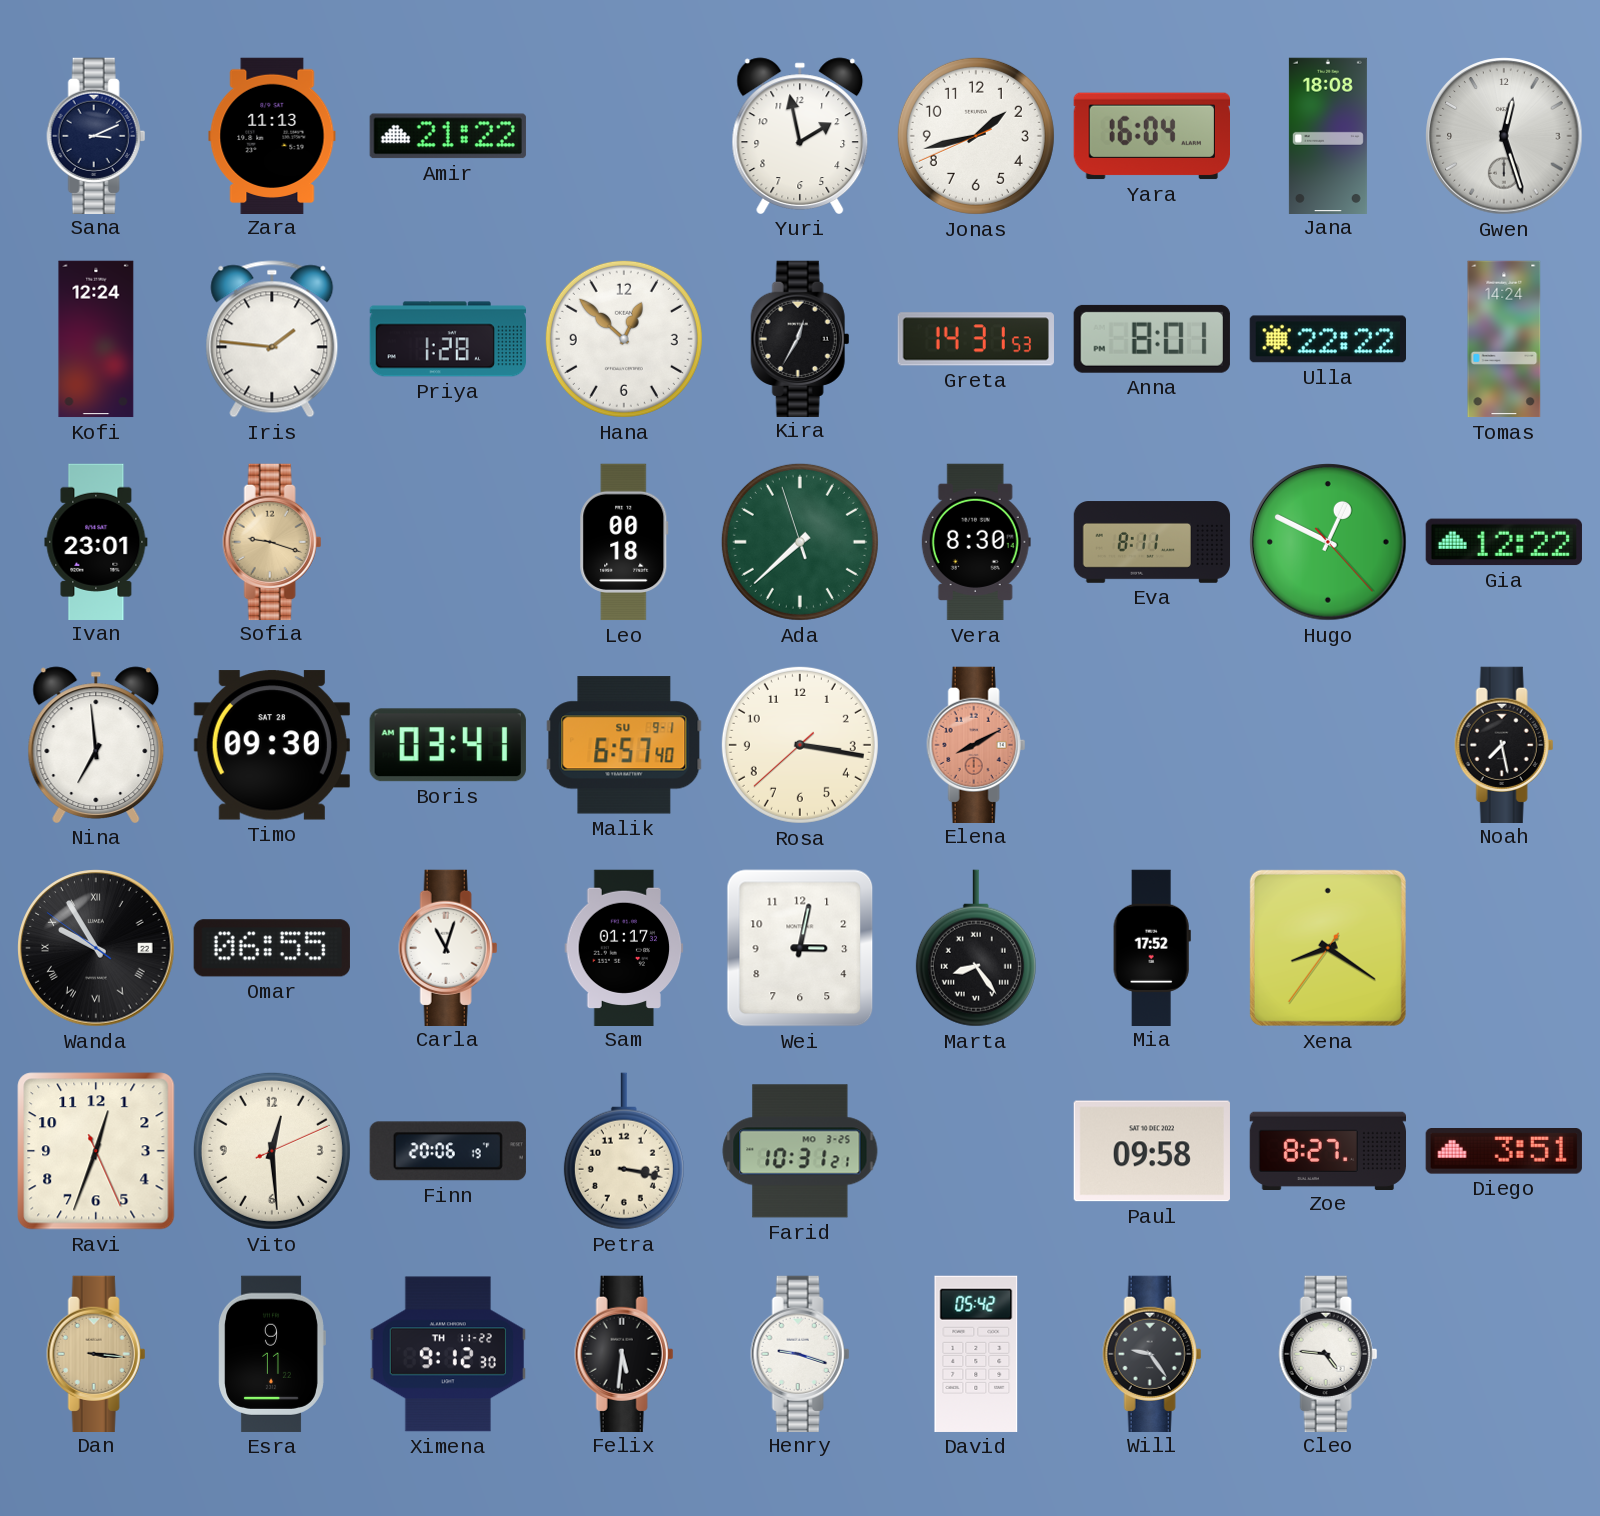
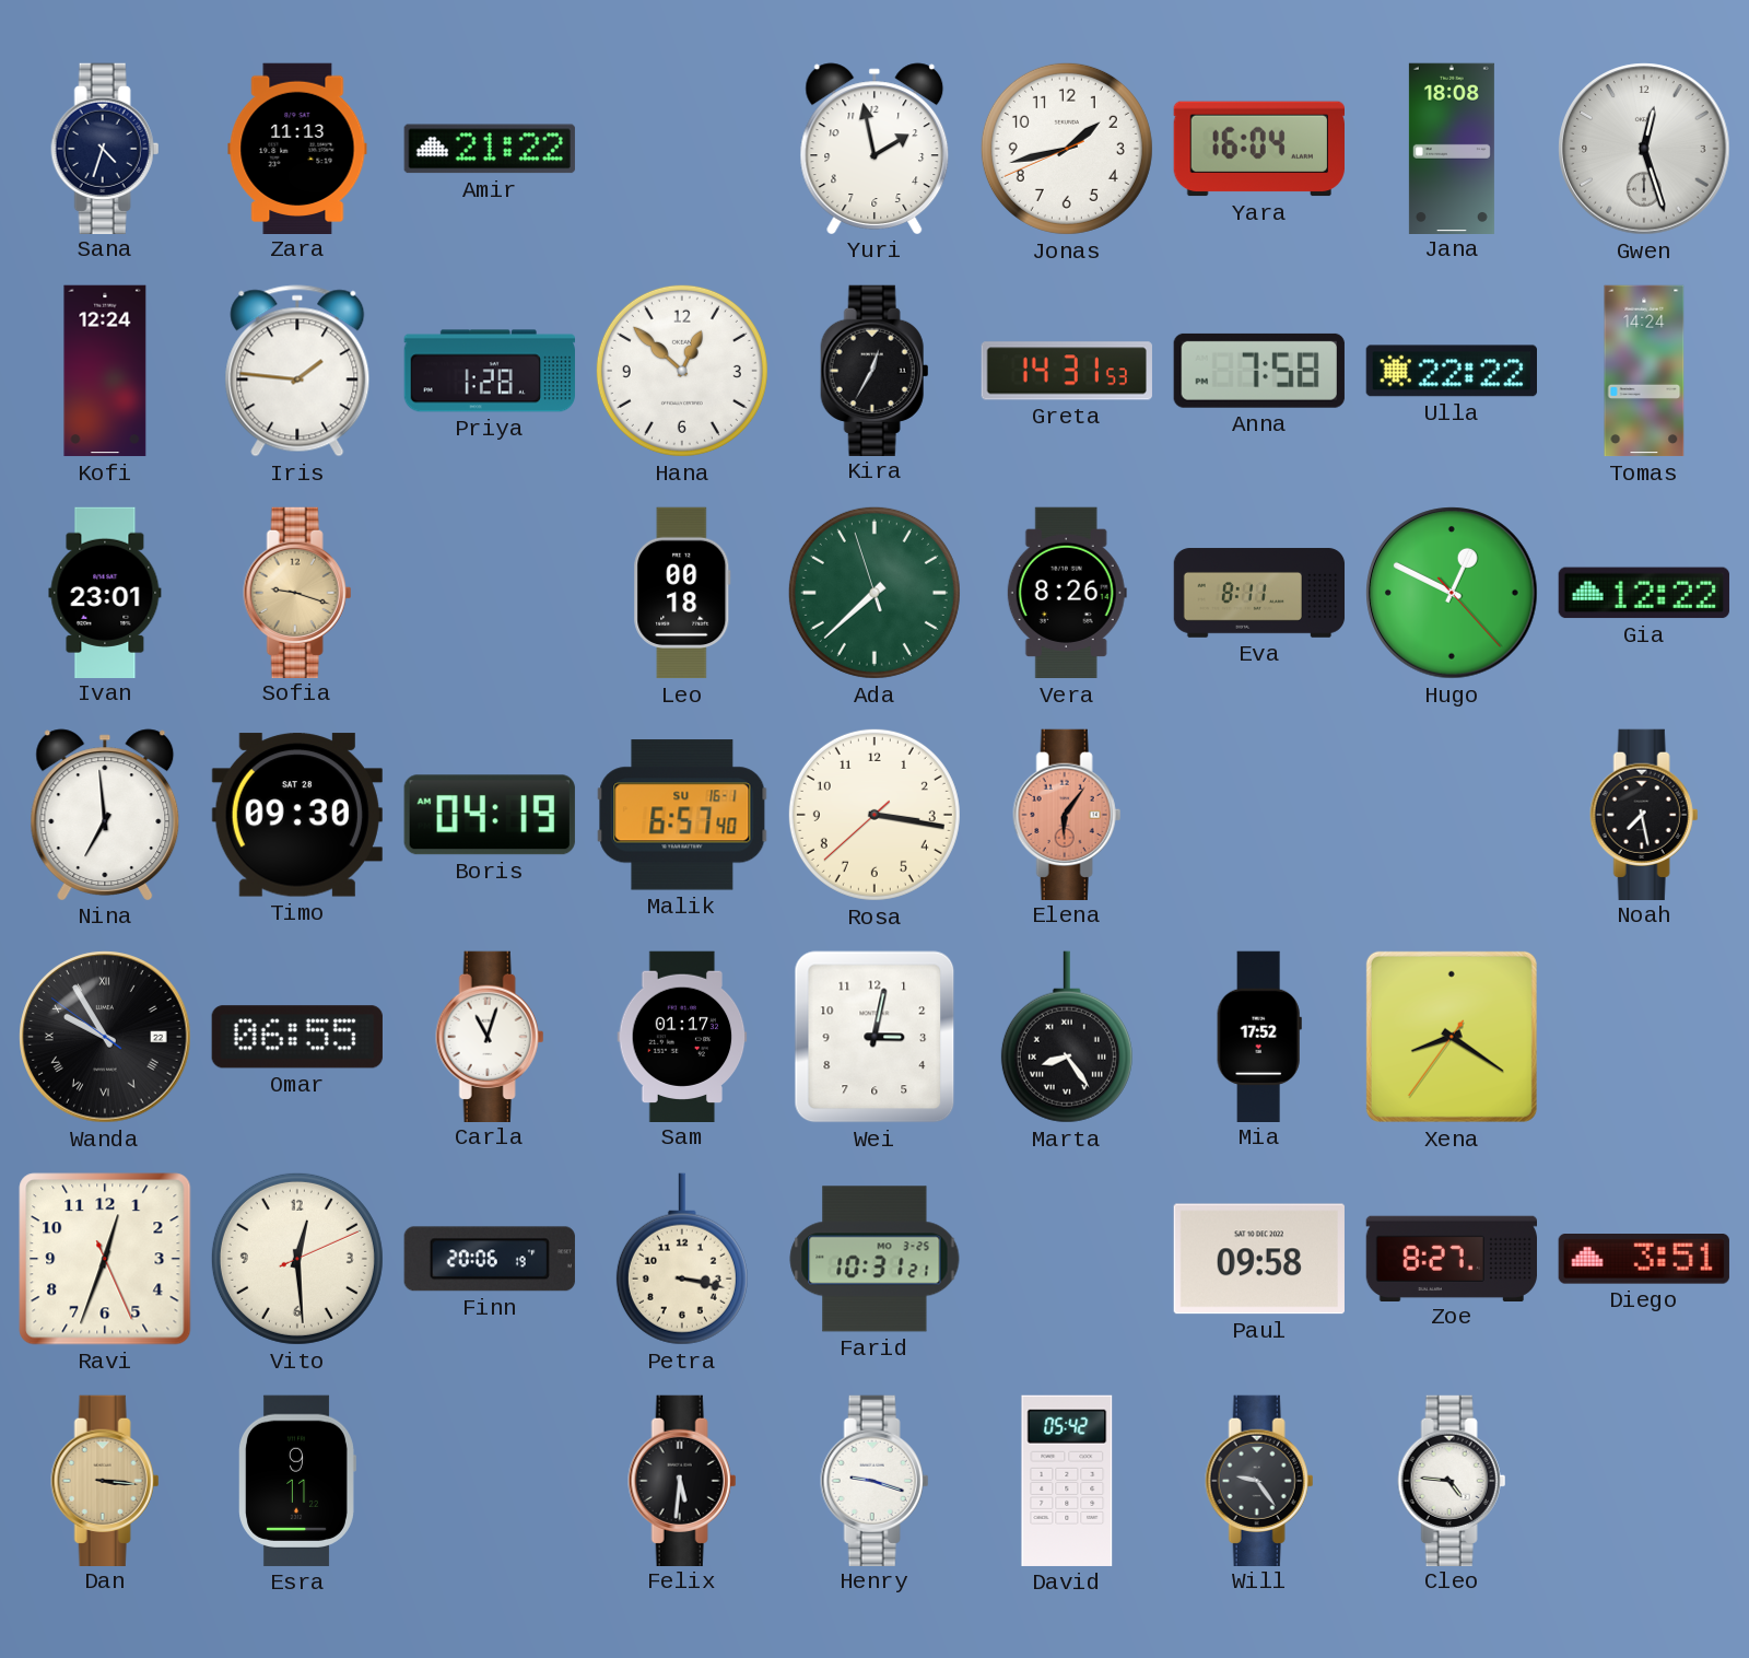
Sana: 3:11 -> 4:33
Anna: 8:01 -> 7:58
Vera: 8:30 -> 8:26
Boris: 03:41 -> 04:19
Malik date: SU 9-1 -> SU 16-1
Elena: 8:10 -> 6:06
Ximena: 9:12 -> none
